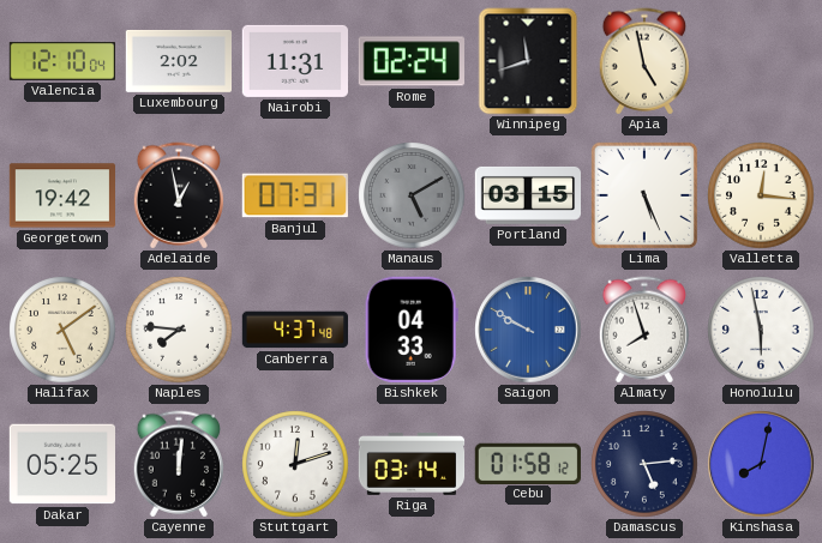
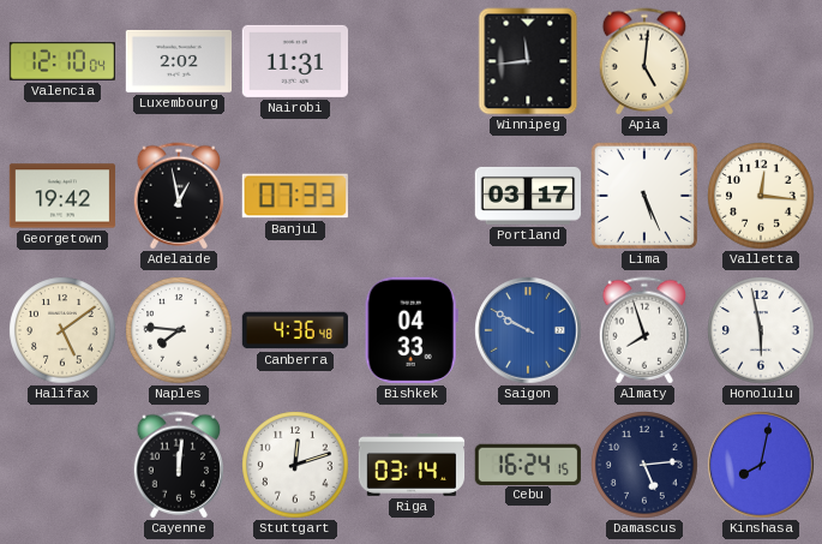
Rome: 02:24 -> none
Winnipeg: 11:42 -> 11:44
Apia: 4:58 -> 5:01
Banjul: 07:31 -> 07:33
Manaus: 5:10 -> none
Portland: 03:15 -> 03:17
Canberra: 4:37 -> 4:36
Dakar: 05:25 -> none
Cebu: 01:58 -> 16:24
